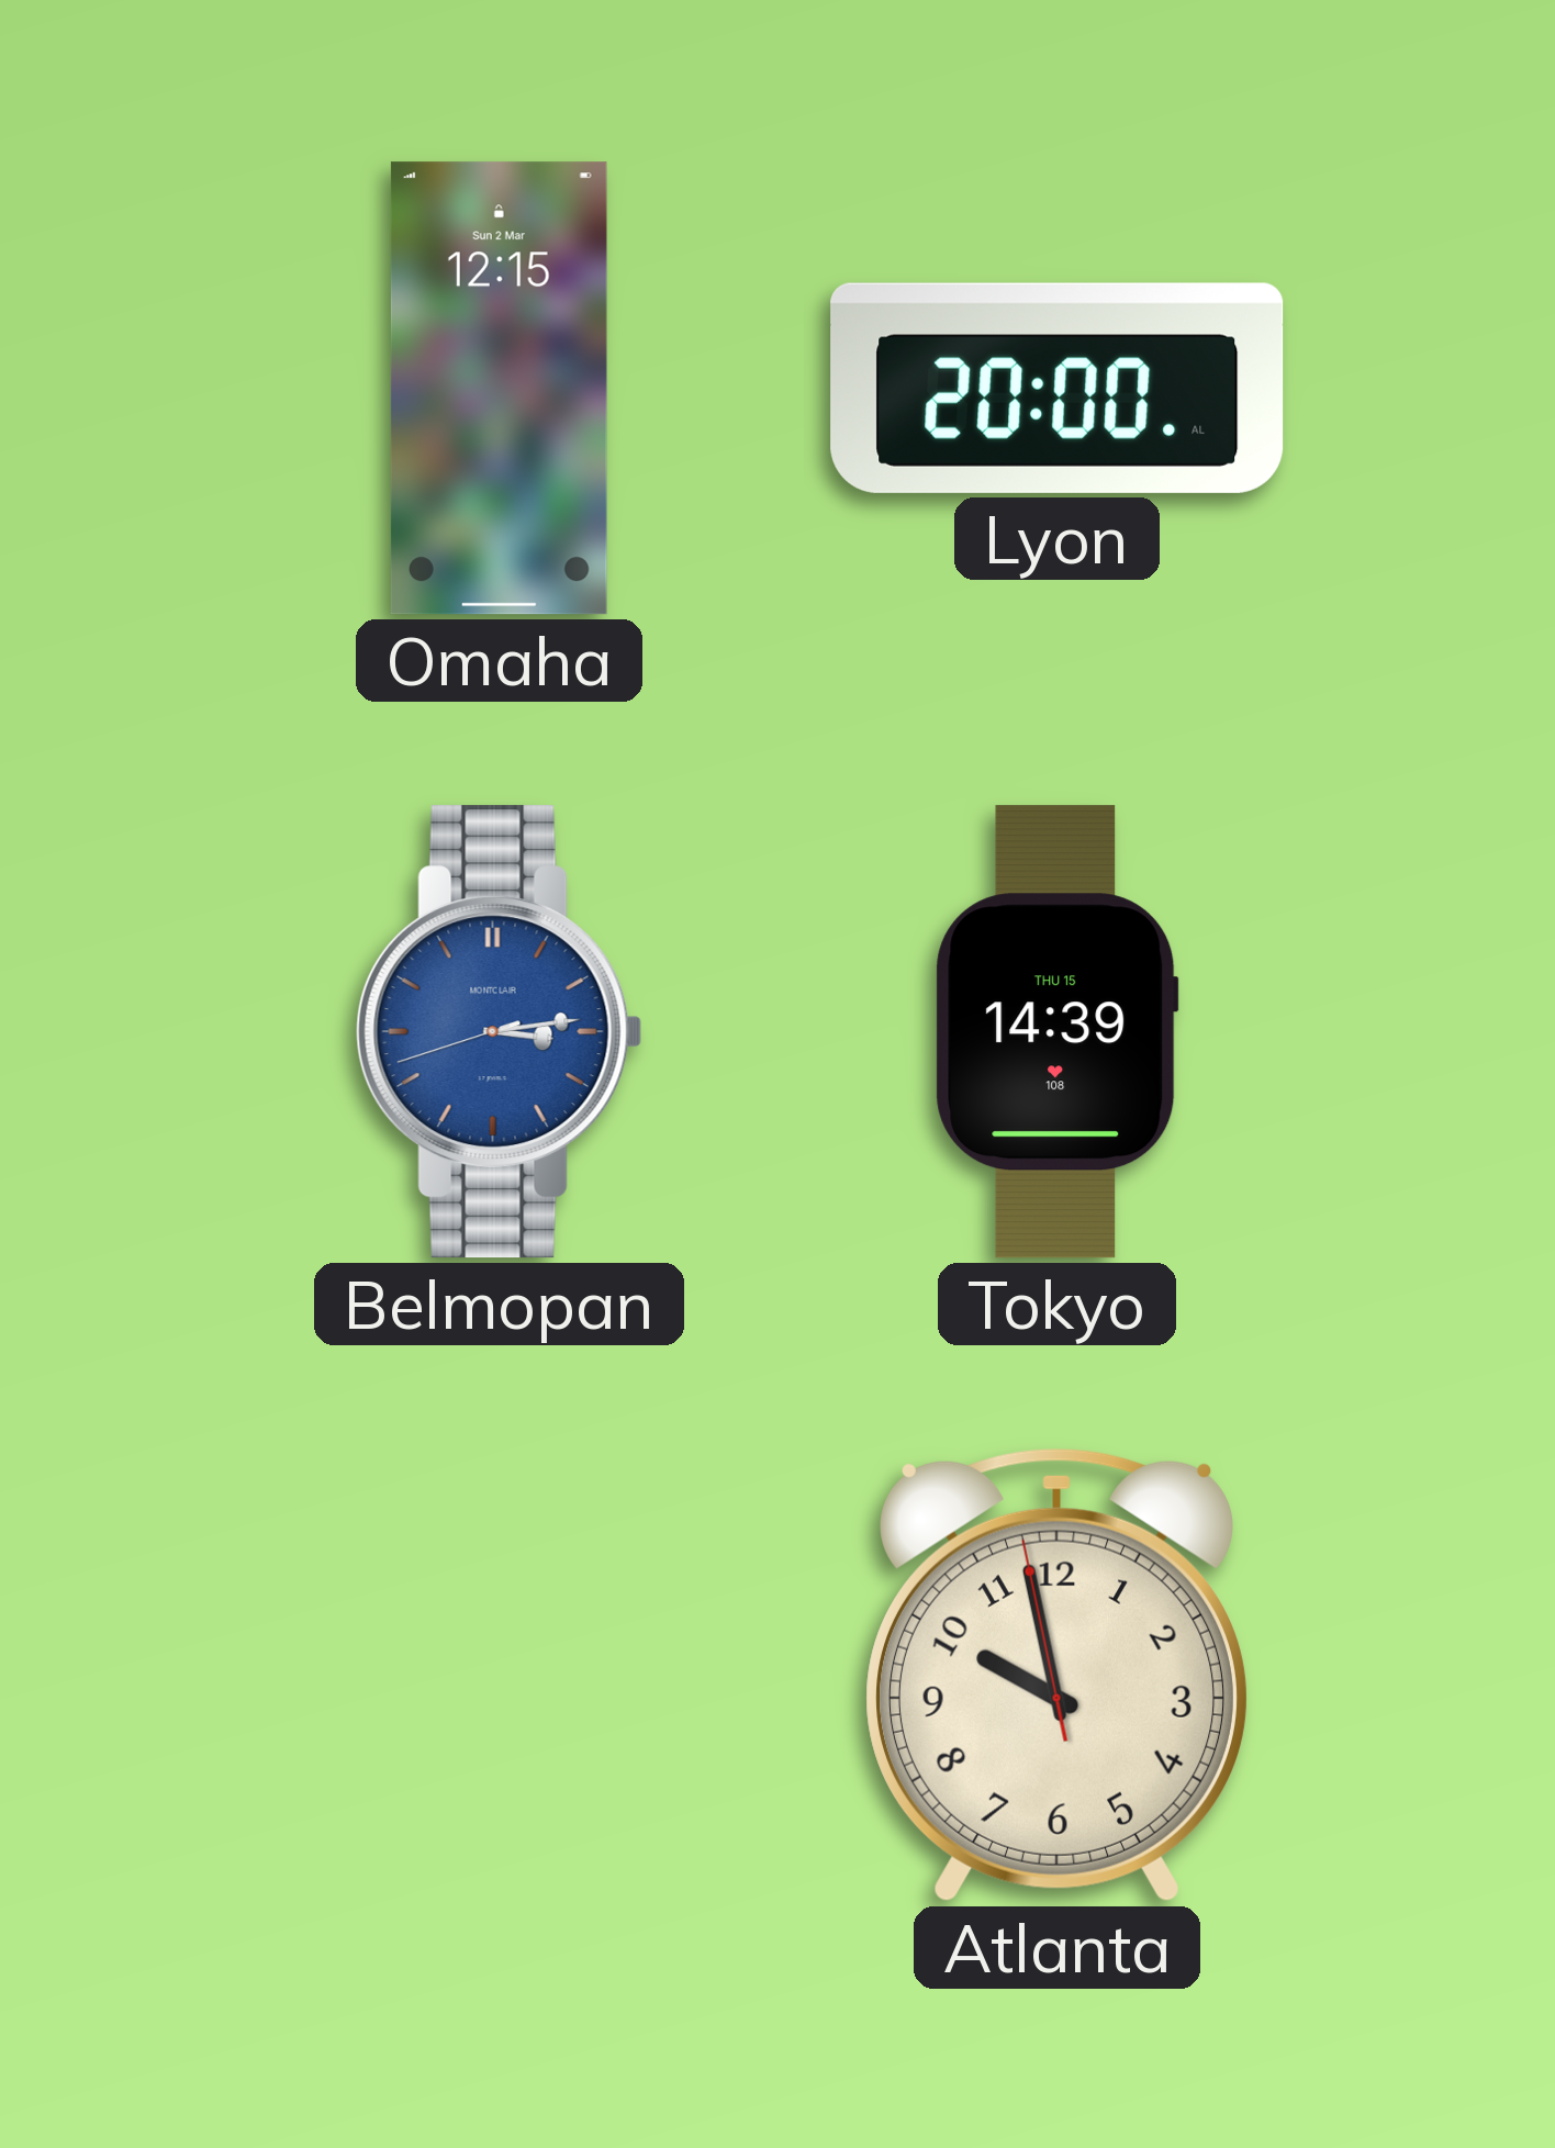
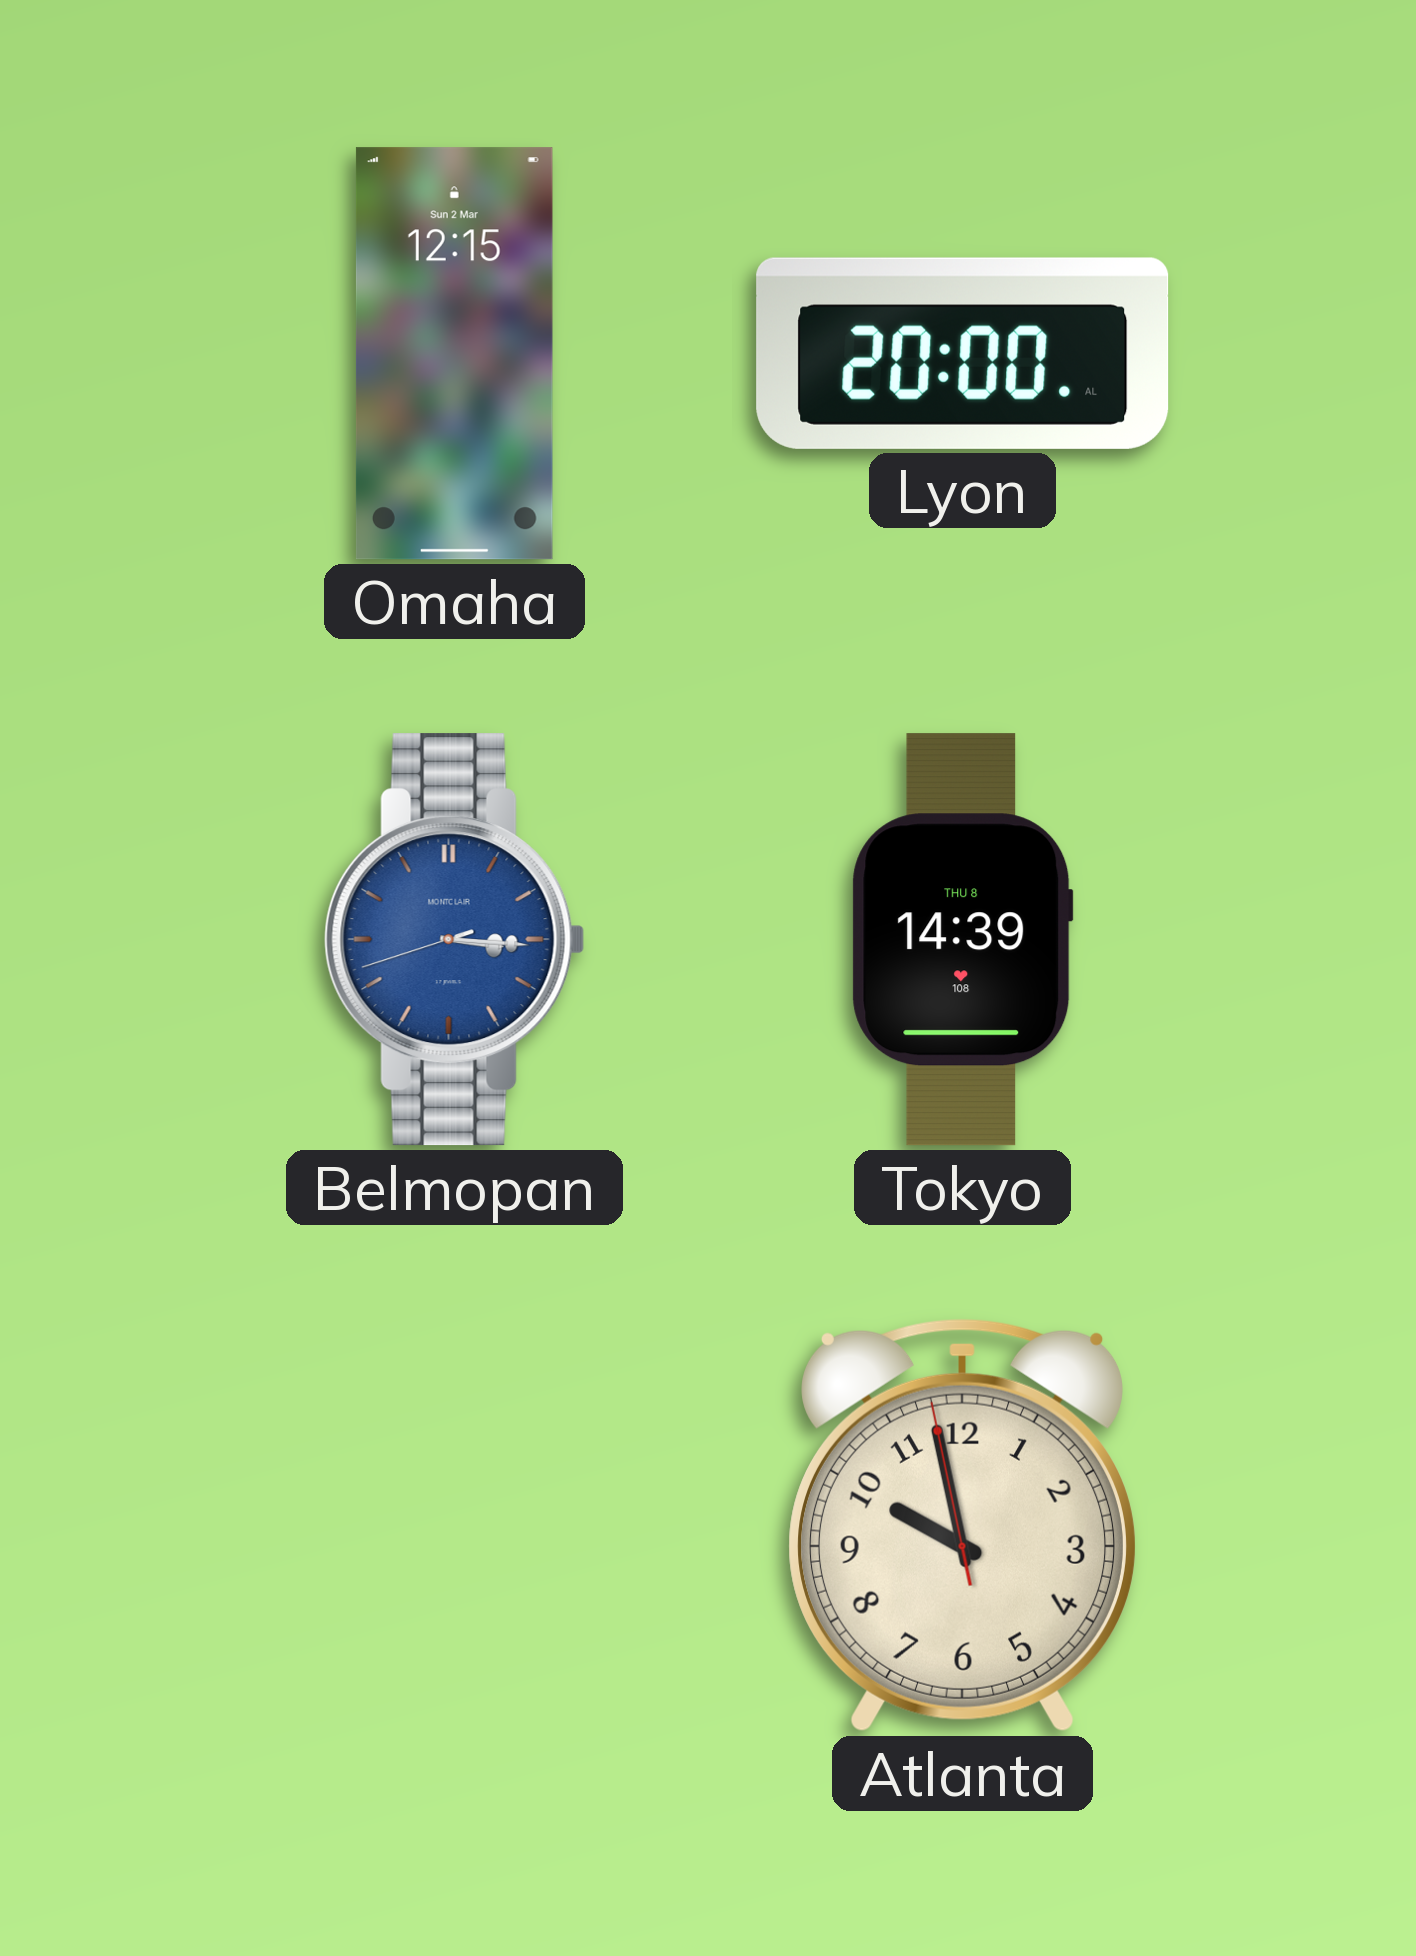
Belmopan: 3:13 -> 3:15
Tokyo date: THU 15 -> THU 8
